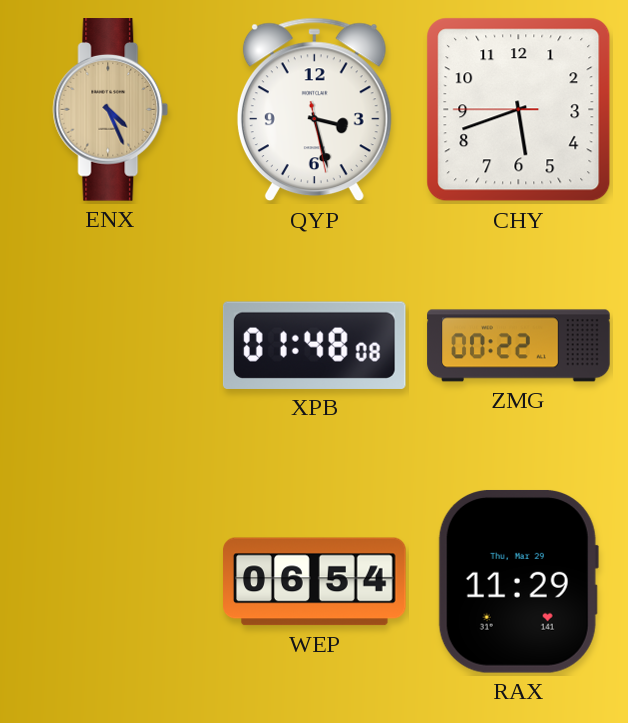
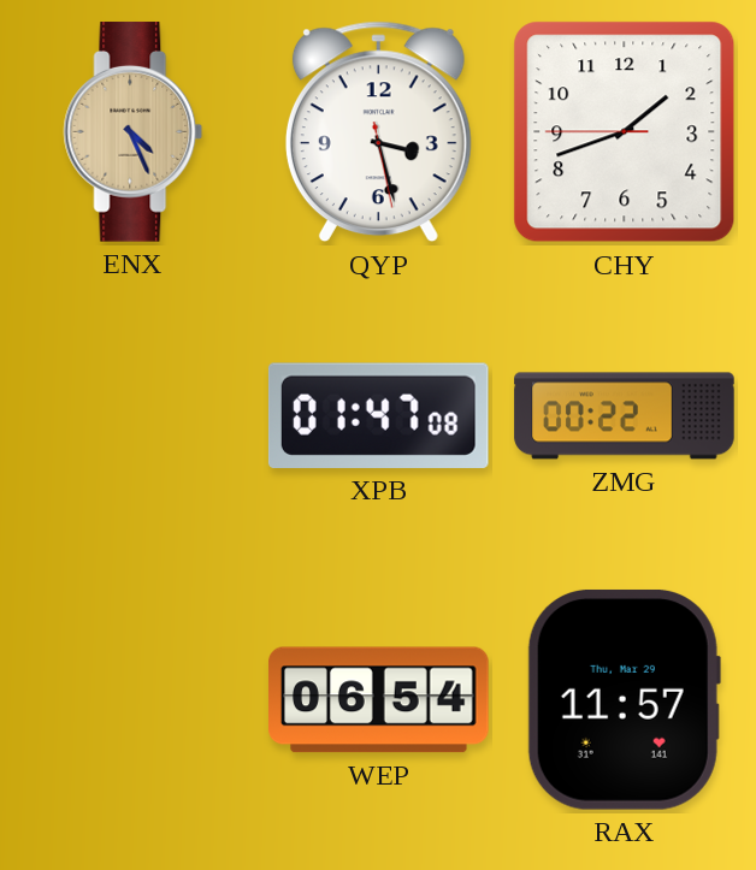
CHY: 5:41 -> 1:41
XPB: 01:48 -> 01:47
RAX: 11:29 -> 11:57
